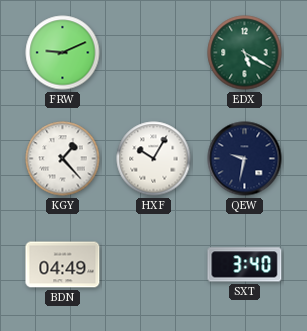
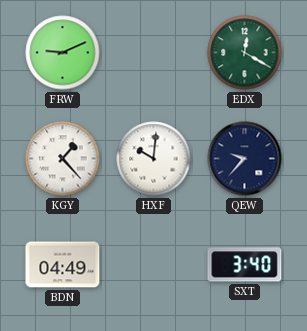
EDX: 5:20 -> 12:20
HXF: 10:05 -> 10:01
QEW: 9:32 -> 9:37
